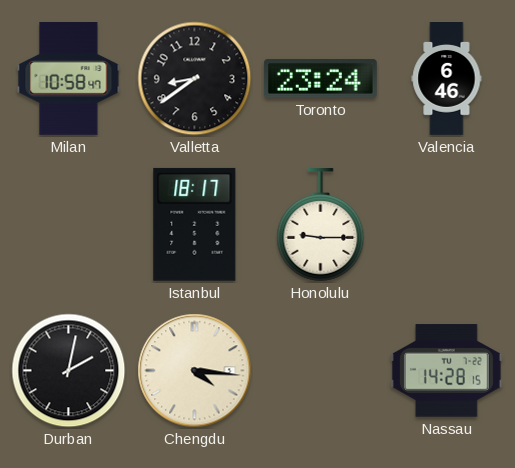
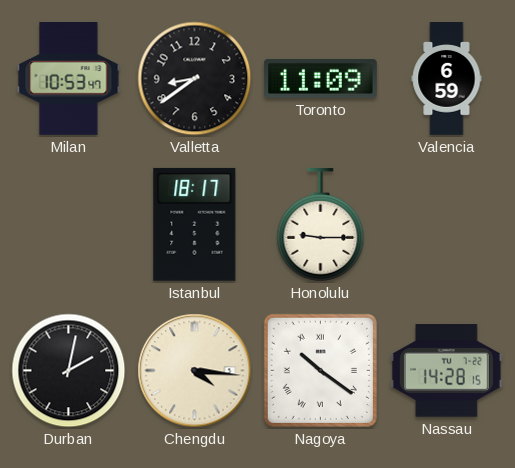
Milan: 10:58 -> 10:53
Toronto: 23:24 -> 11:09
Valencia: 6:46 -> 6:59
Nagoya: none -> 10:21
